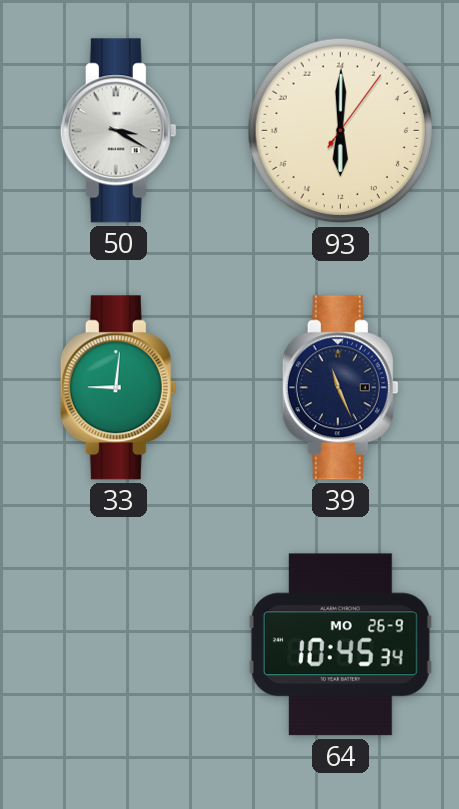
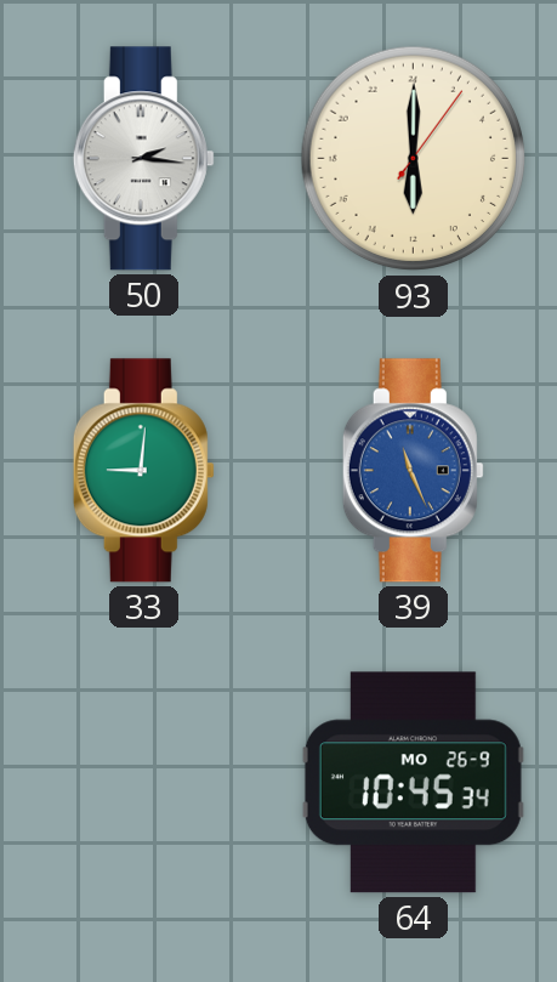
50: 3:20 -> 2:16
39 dial: navy -> blue
